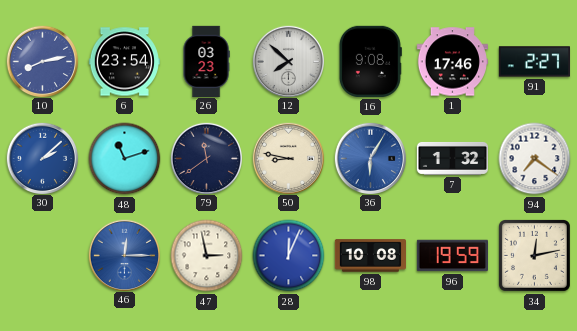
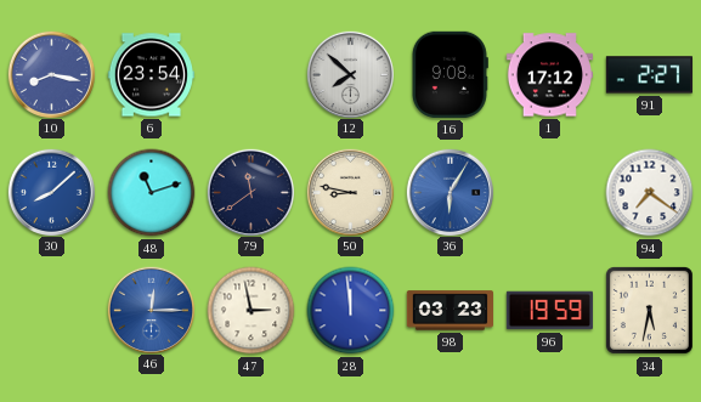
10: 8:13 -> 8:17
26: 03:23 -> none
1: 17:46 -> 17:12
30: 2:08 -> 8:08
7: 1:32 -> none
28: 12:04 -> 11:59
98: 10:08 -> 03:23
34: 12:13 -> 5:32
